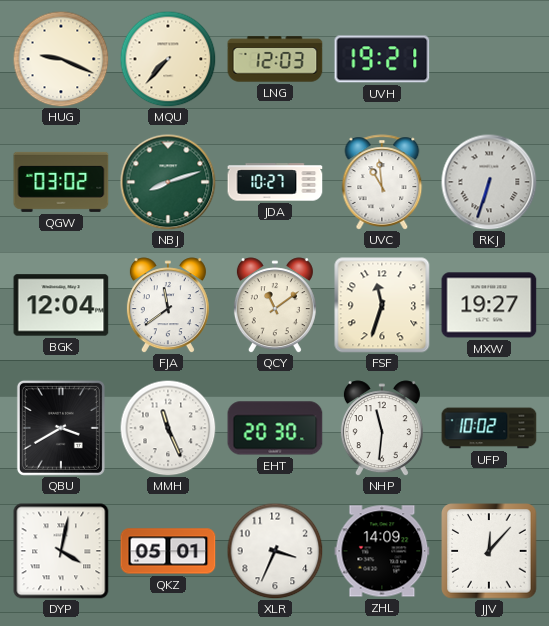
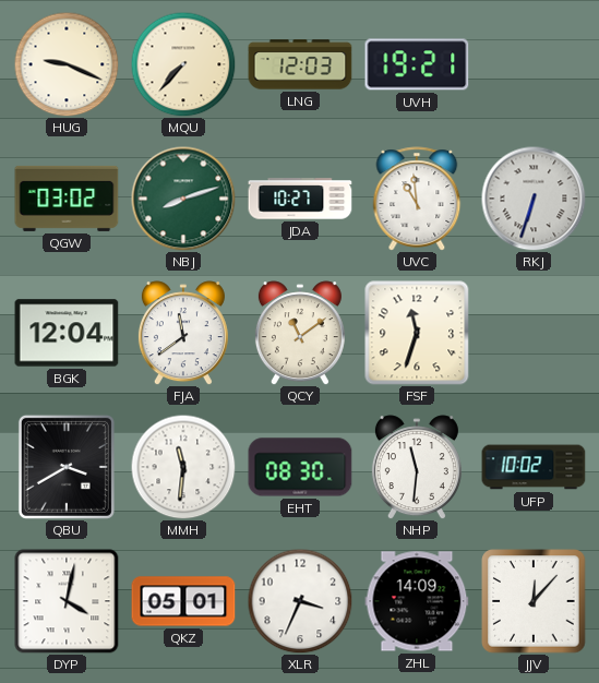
MXW: 19:27 -> none
MMH: 11:26 -> 11:31
EHT: 20:30 -> 08:30
